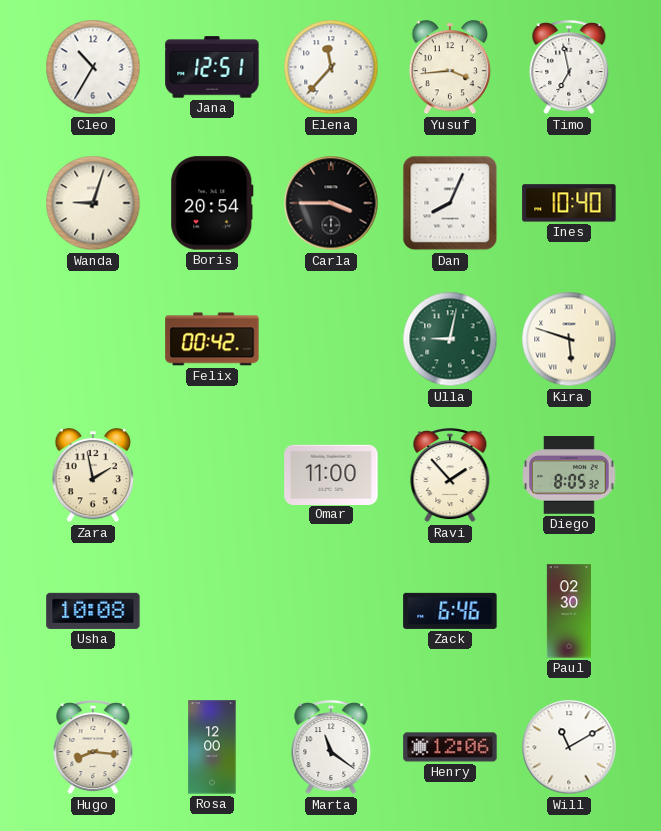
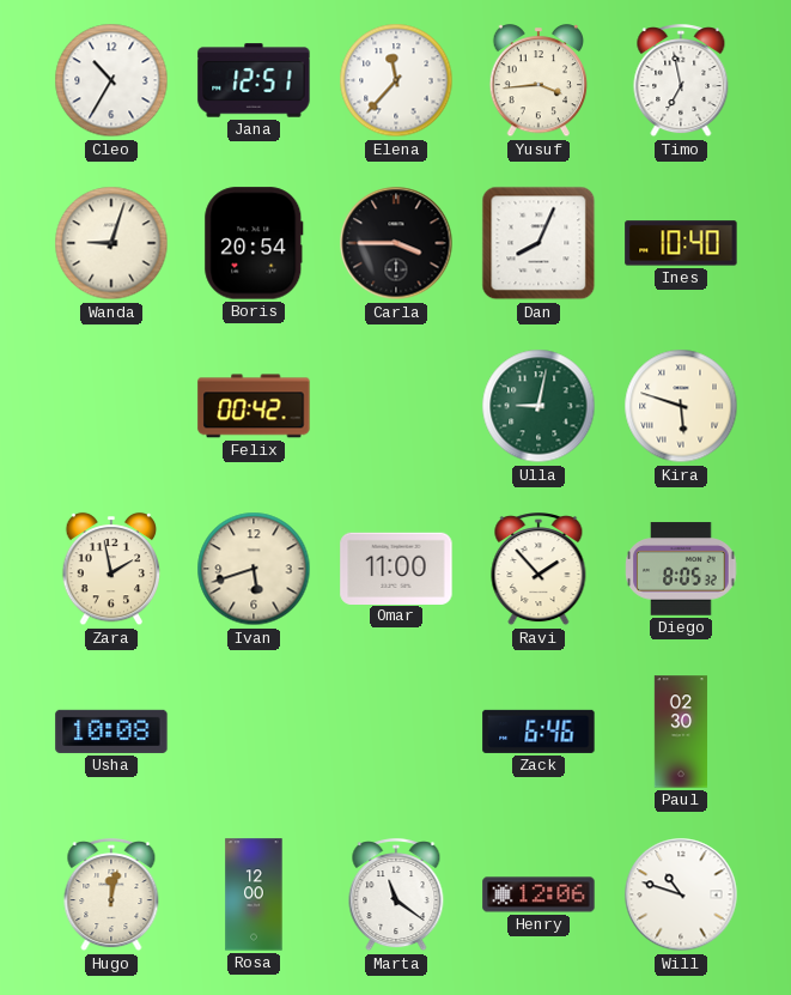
Ivan: none -> 5:42
Hugo: 8:16 -> 12:02
Will: 11:10 -> 10:48
